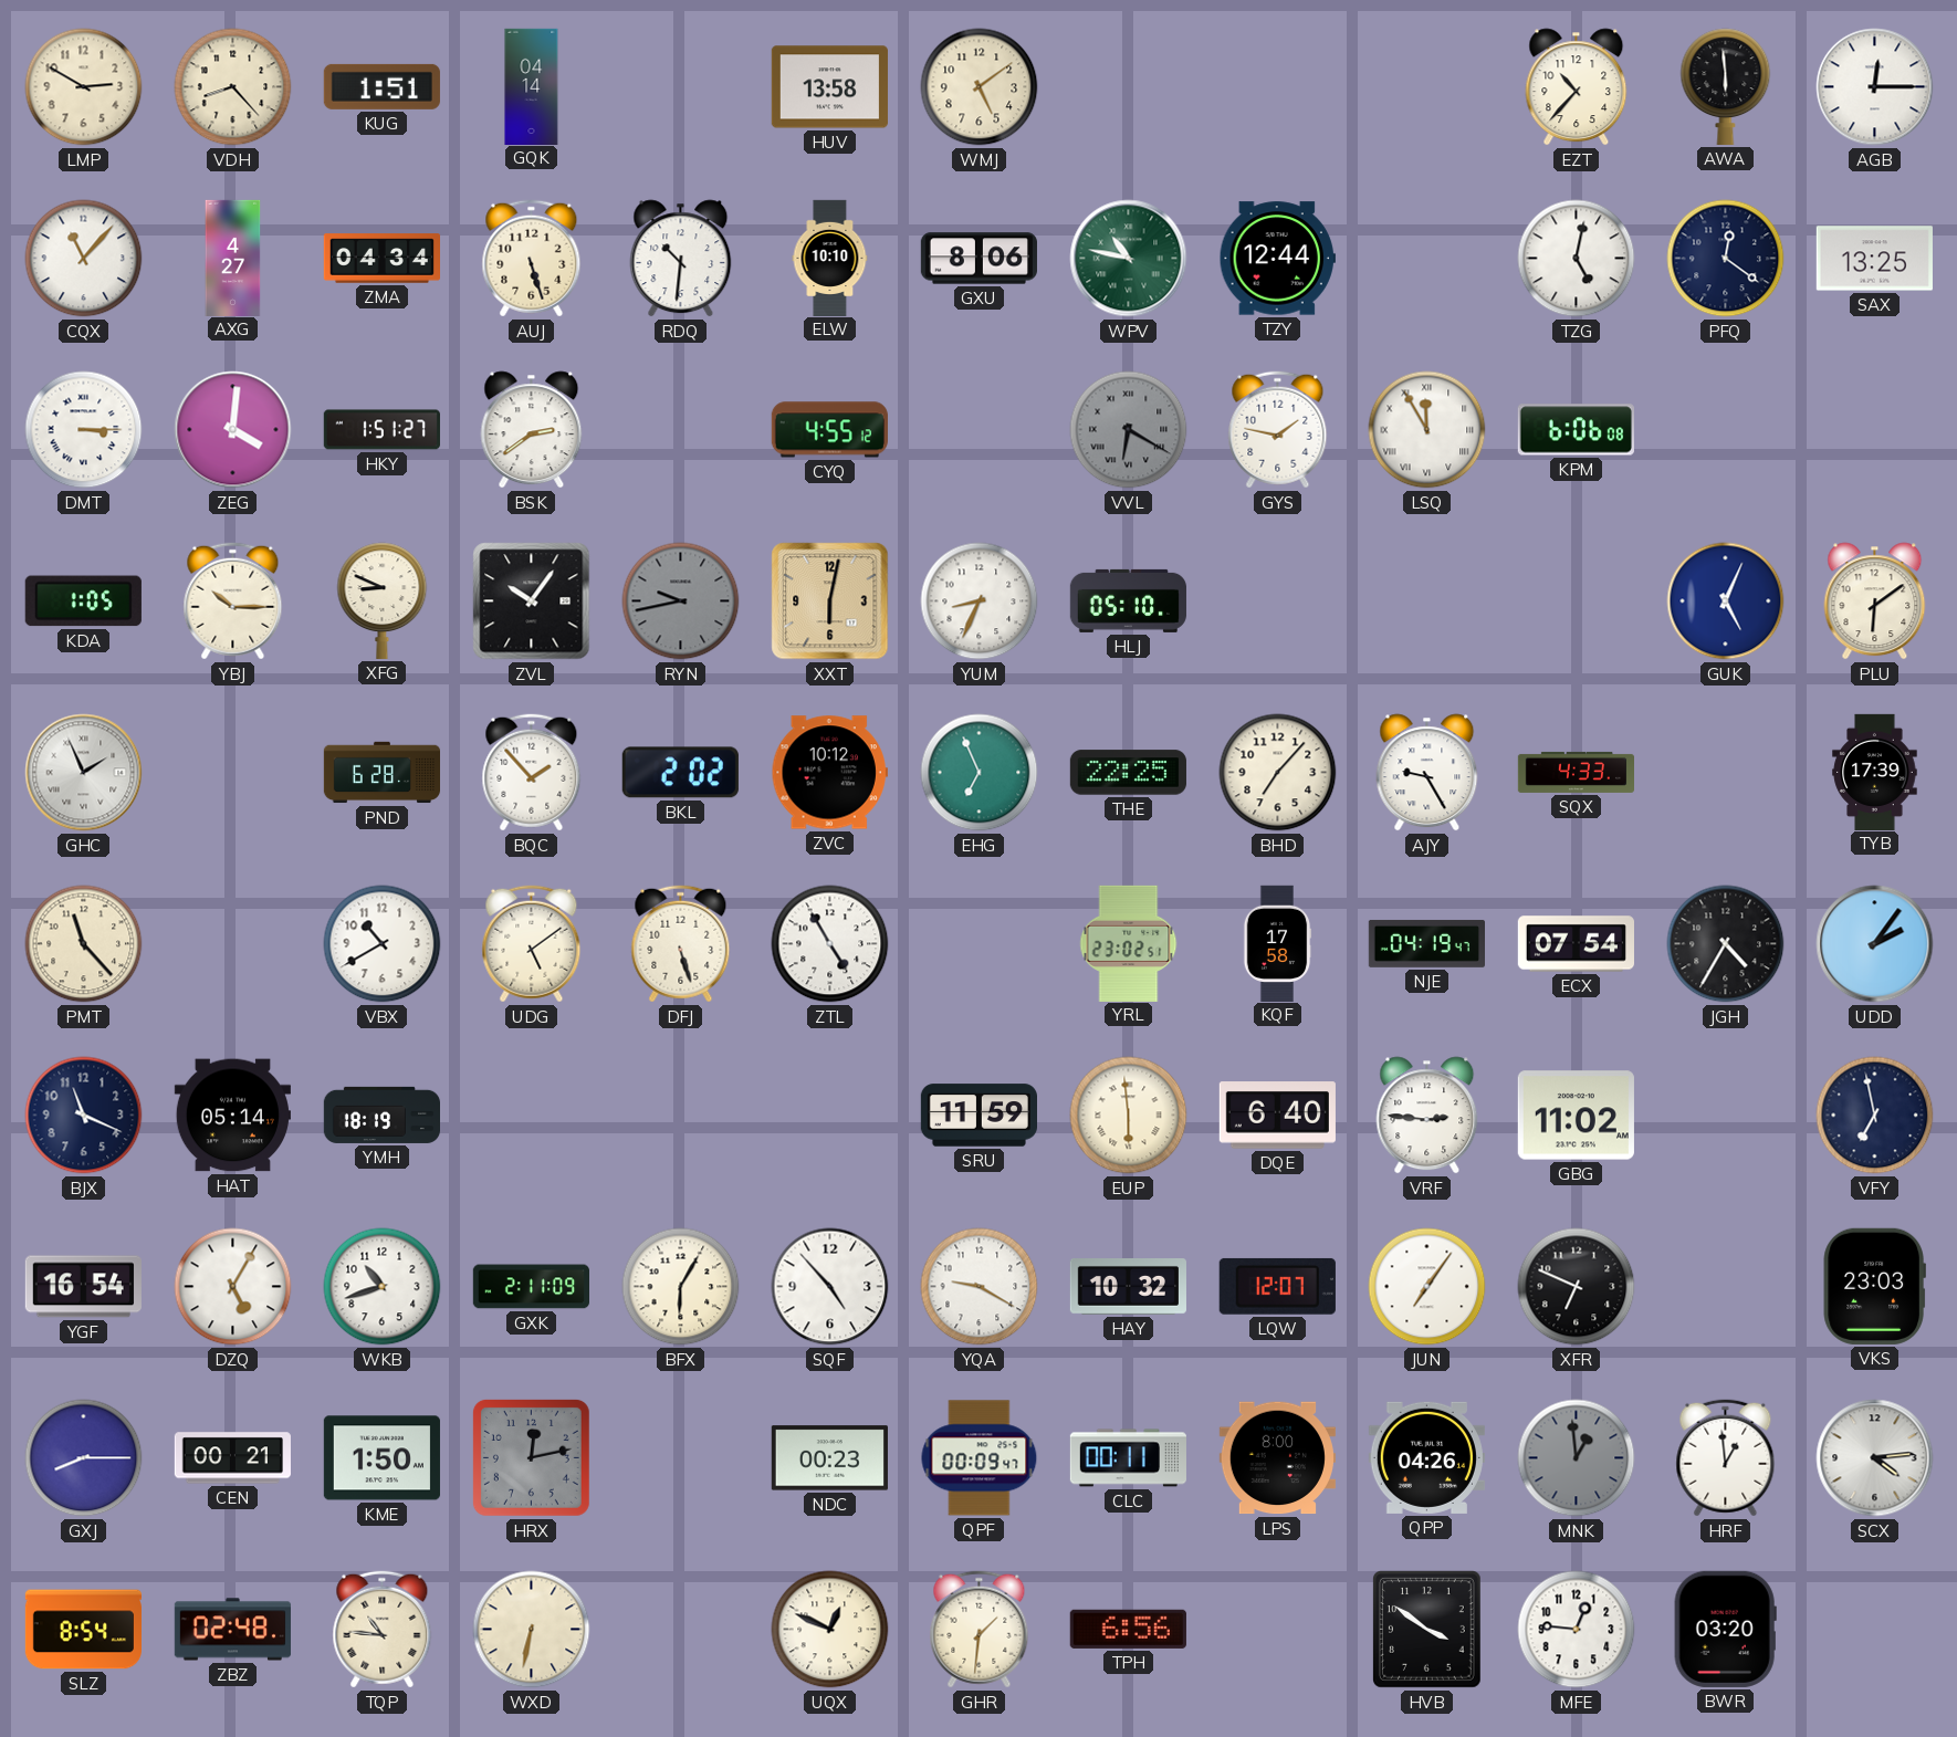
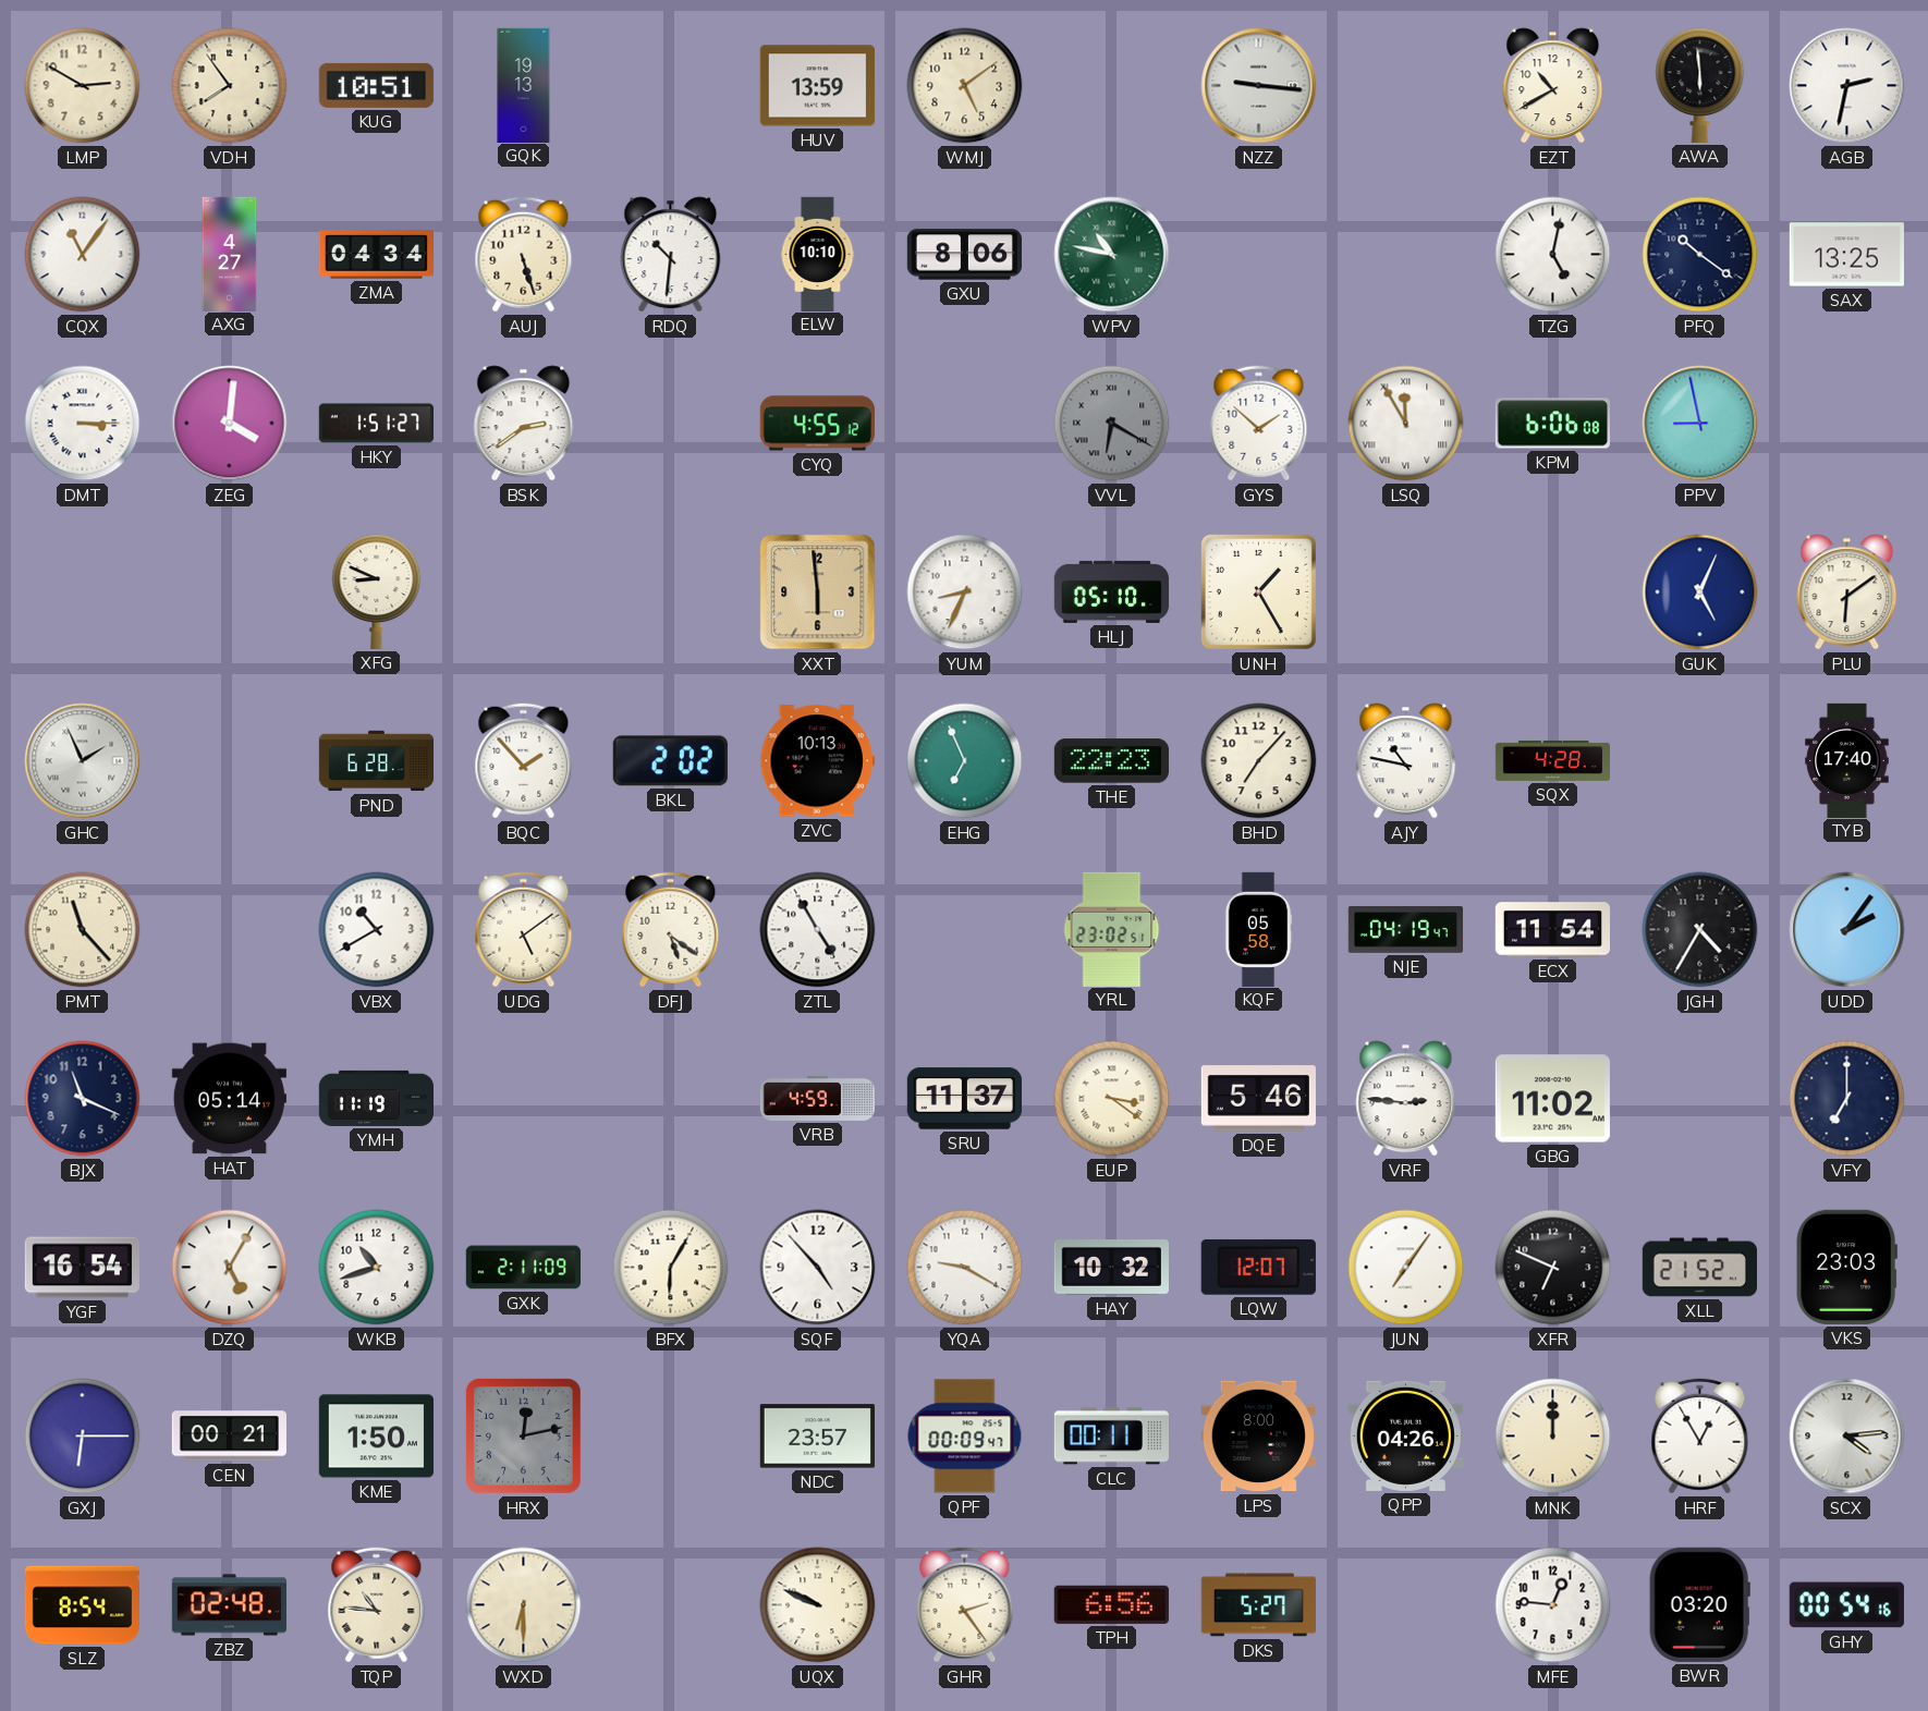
VDH: 8:23 -> 7:54
KUG: 1:51 -> 10:51
GQK: 04:14 -> 19:13
HUV: 13:58 -> 13:59
NZZ: none -> 9:16
EZT: 10:37 -> 10:40
AGB: 12:15 -> 2:32
CQX: 11:07 -> 11:06
TZY: 12:44 -> none
PFQ: 12:21 -> 10:21
GYS: 1:47 -> 1:52
PPV: none -> 8:58
KDA: 1:05 -> none
YBJ: 10:15 -> none
ZVL: 10:06 -> none
RYN: 9:43 -> none
XXT: 6:02 -> 5:59
UNH: none -> 1:25
ZVC: 10:12 -> 10:13
THE: 22:25 -> 22:23
AJY: 9:25 -> 10:47
SQX: 4:33 -> 4:28
TYB: 17:39 -> 17:40
DFJ: 5:27 -> 5:21
KQF: 17:58 -> 05:58
ECX: 07:54 -> 11:54
YMH: 18:19 -> 11:19
VRB: none -> 4:59
SRU: 11:59 -> 11:37
EUP: 5:59 -> 3:21
DQE: 6:40 -> 5:46
VFY: 6:58 -> 7:00
XLL: none -> 21:52
GXJ: 8:15 -> 6:15
NDC: 00:23 -> 23:57
MNK: 12:59 -> 12:00
MNK dial: grey -> cream
HRF: 12:59 -> 12:55
WXD: 6:32 -> 6:30
UQX: 12:49 -> 9:49
GHR: 1:31 -> 2:24
DKS: none -> 5:27
HVB: 3:51 -> none
GHY: none -> 00:54
